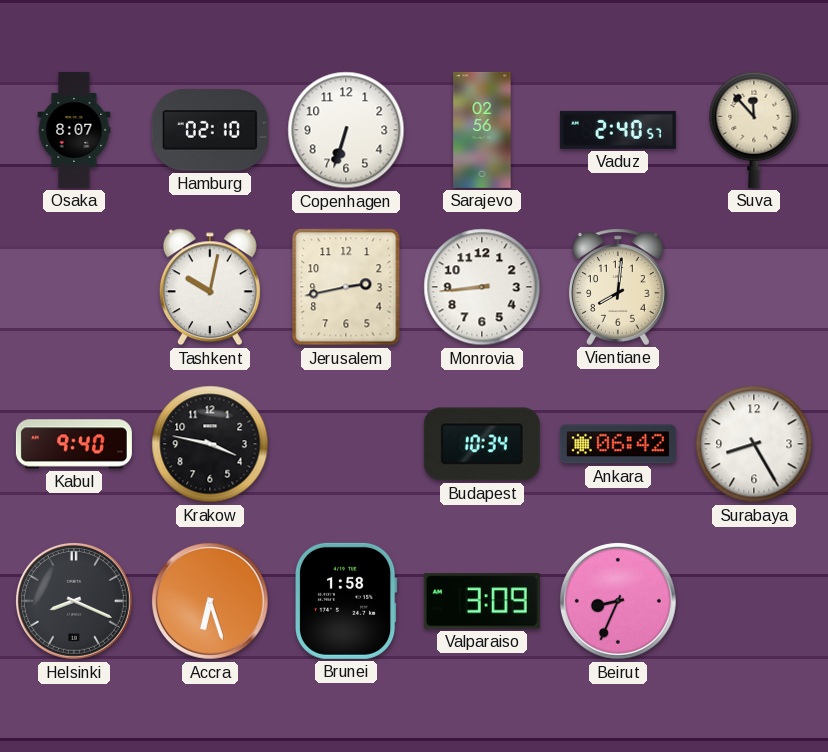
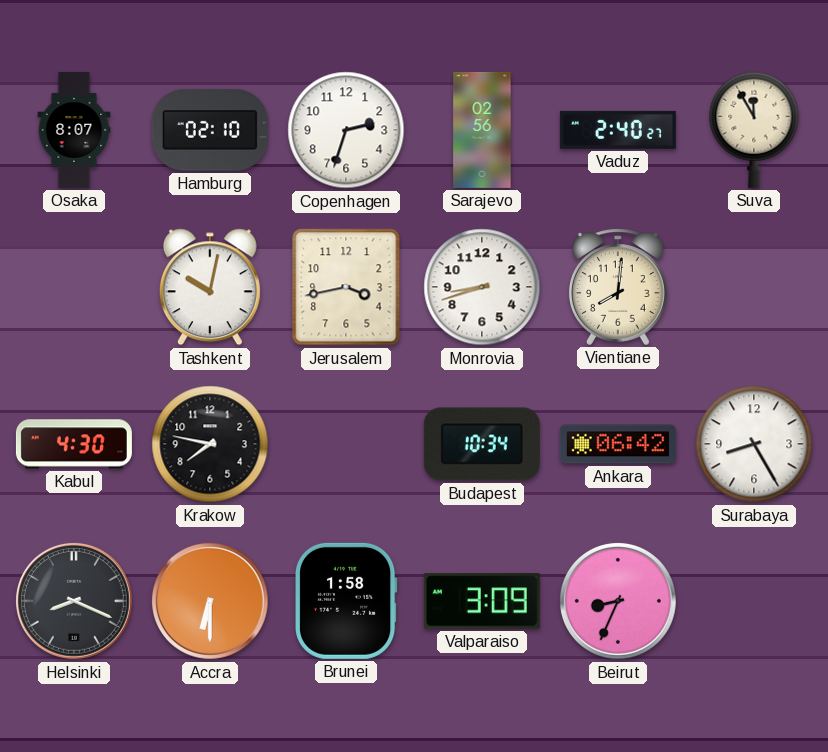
Copenhagen: 6:33 -> 2:33
Vaduz: 2:40:57 -> 2:40:27
Suva: 11:53 -> 11:55
Jerusalem: 2:43 -> 3:43
Monrovia: 8:44 -> 8:42
Kabul: 9:40 -> 4:30
Krakow: 3:47 -> 7:47
Accra: 6:27 -> 6:30
